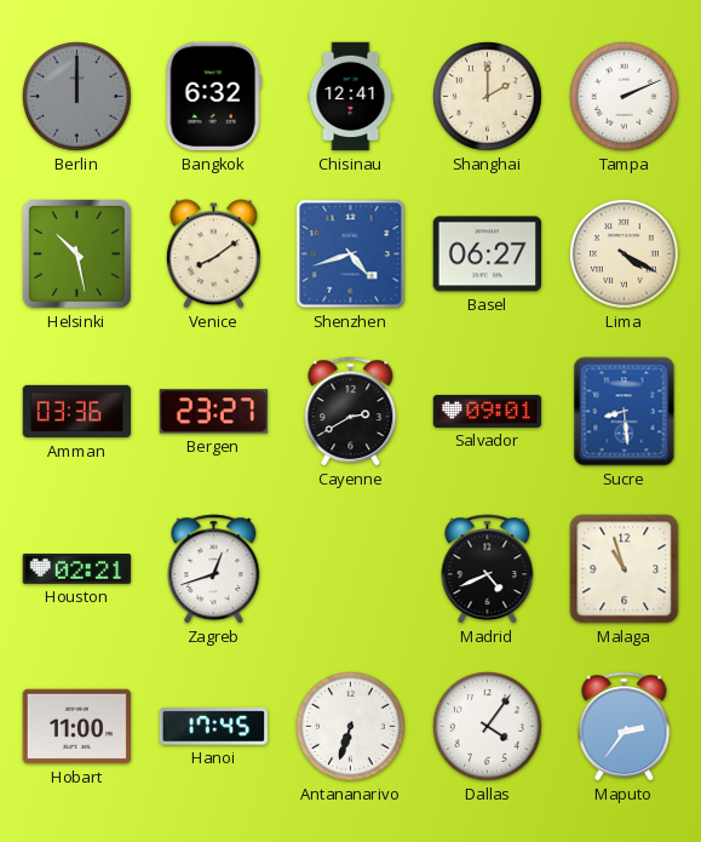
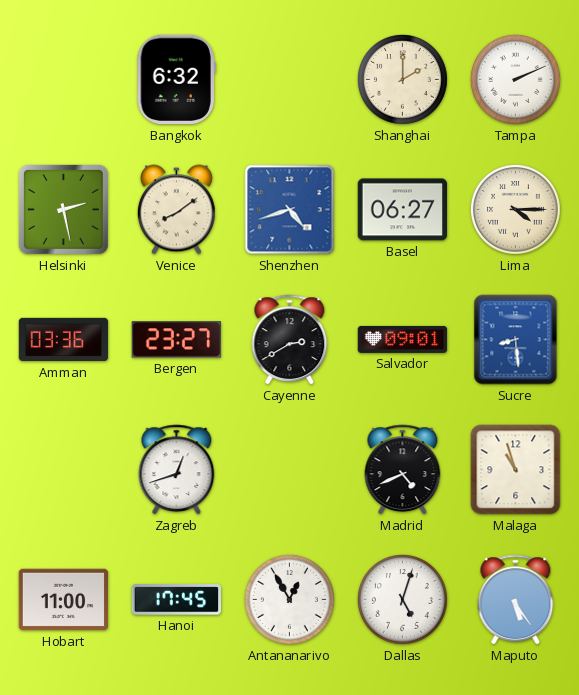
Berlin: 12:00 -> none
Chisinau: 12:41 -> none
Helsinki: 10:28 -> 2:28
Lima: 4:20 -> 4:15
Houston: 02:21 -> none
Antananarivo: 6:33 -> 12:55
Dallas: 4:06 -> 5:03
Maputo: 2:36 -> 5:24
